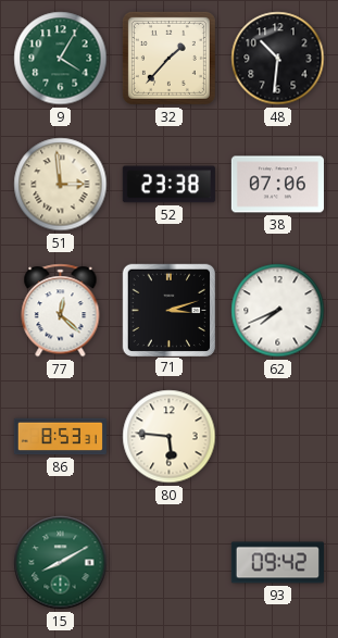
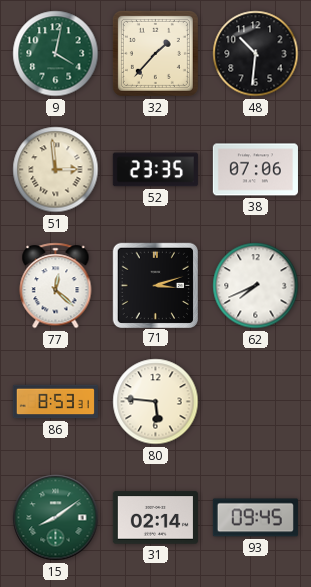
9: 4:05 -> 4:02
52: 23:38 -> 23:35
15: 8:10 -> 8:09
31: none -> 02:14
93: 09:42 -> 09:45
